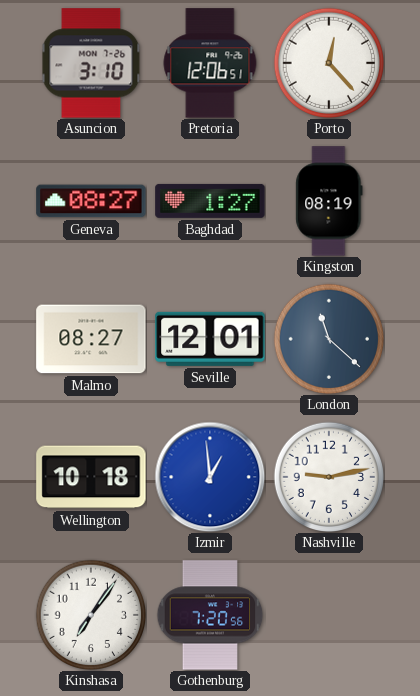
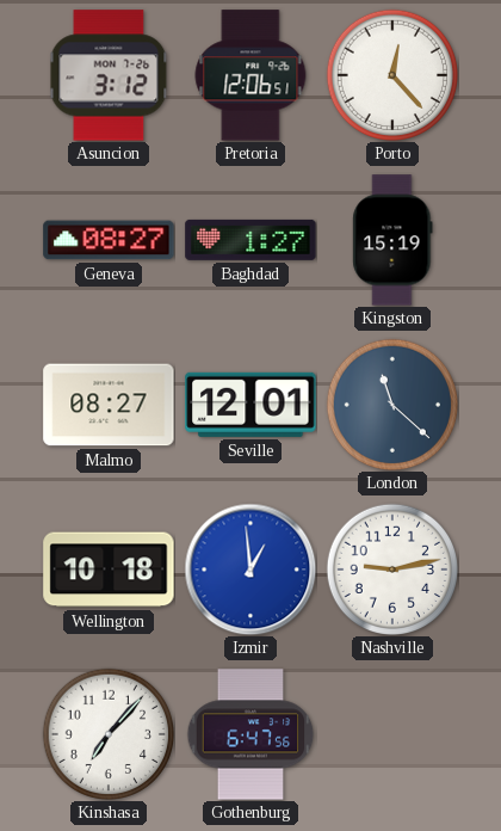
Asuncion: 3:10 -> 3:12
Kingston: 08:19 -> 15:19
Kinshasa: 7:06 -> 7:07
Gothenburg: 7:20 -> 6:47
